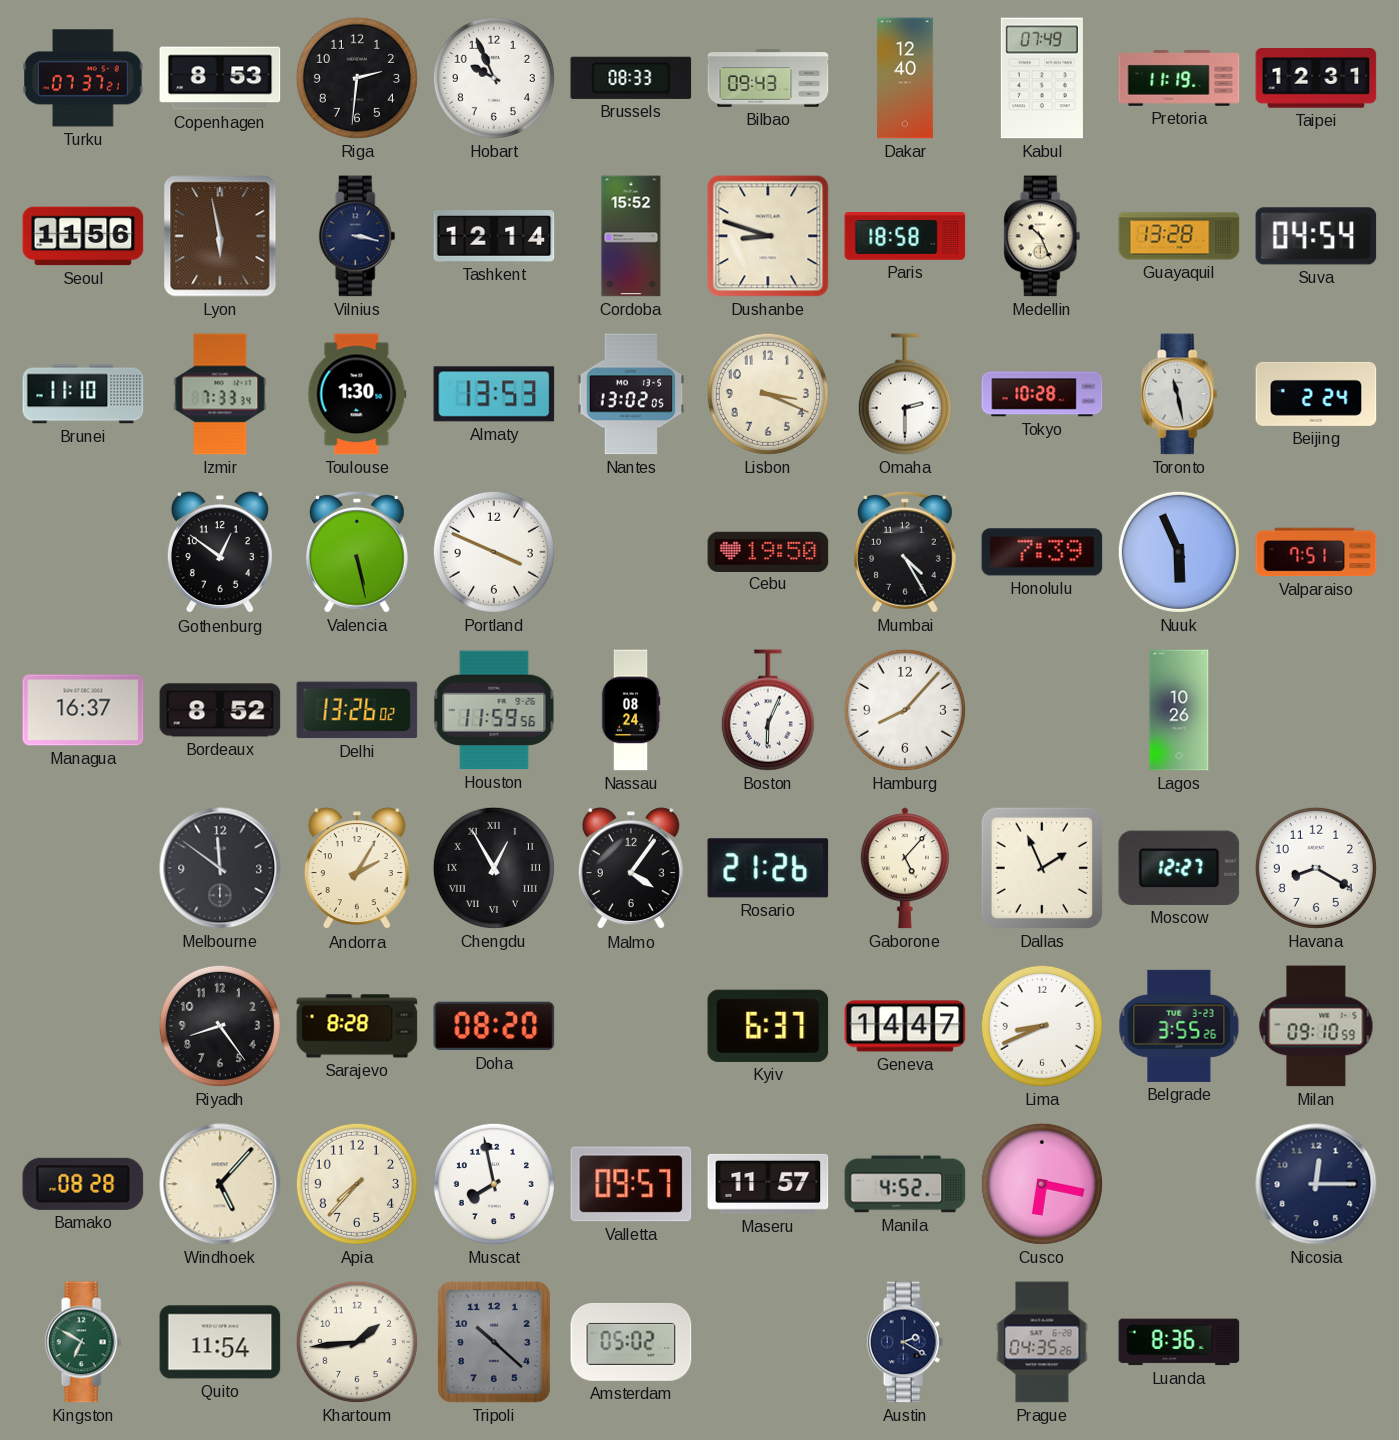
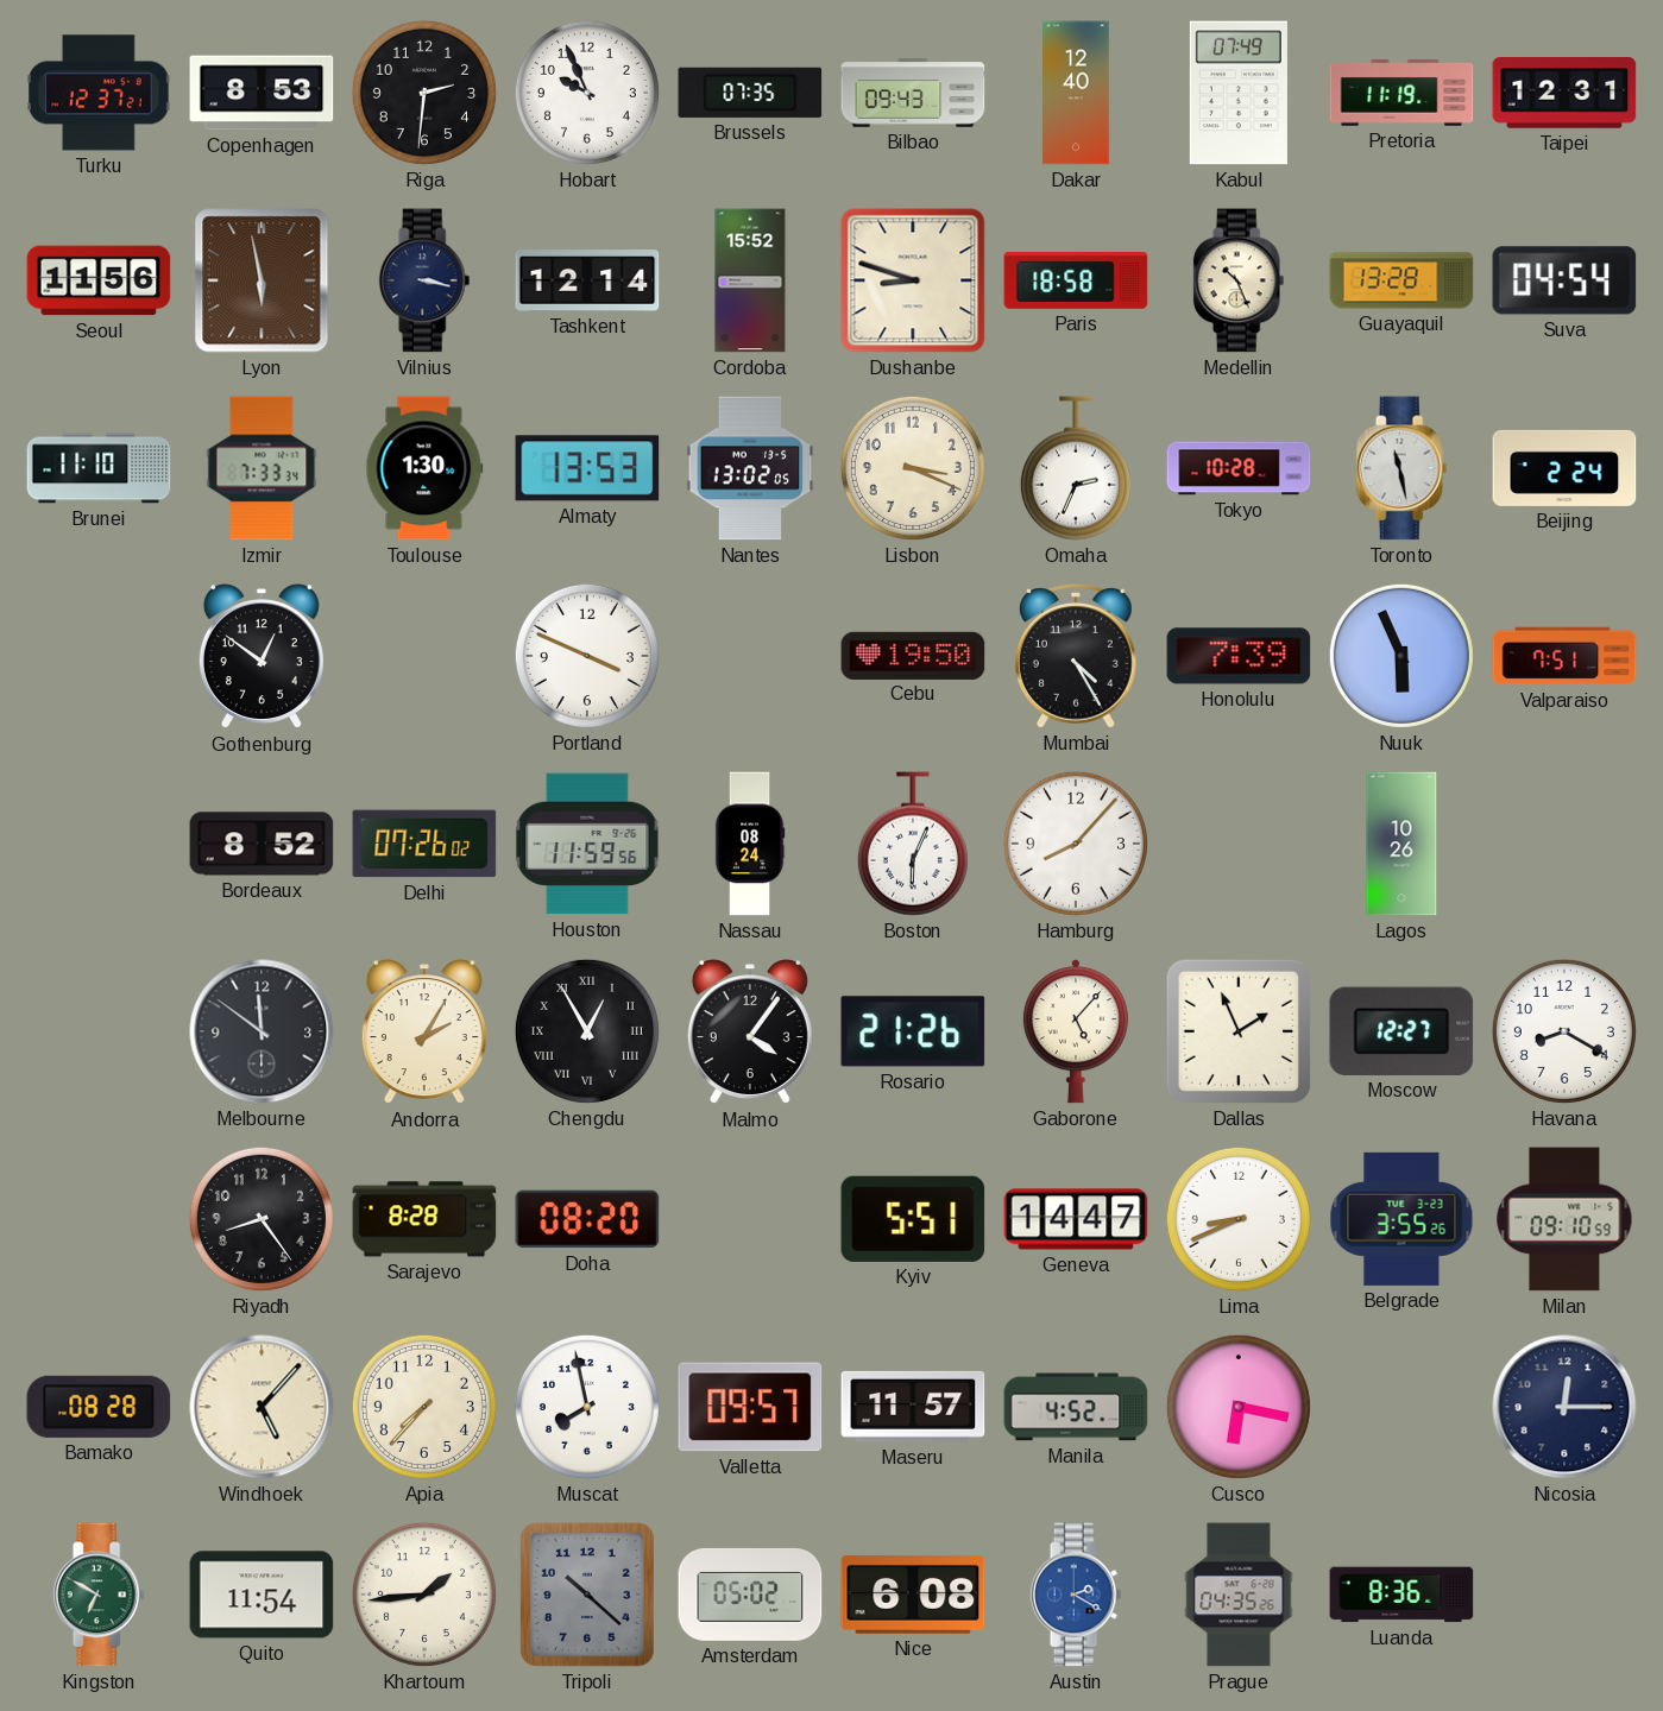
Turku: 07:37 -> 12:37
Brussels: 08:33 -> 07:35
Omaha: 2:30 -> 2:34
Valencia: 5:28 -> none
Managua: 16:37 -> none
Delhi: 13:26 -> 07:26
Kyiv: 6:37 -> 5:51
Nice: none -> 6:08
Austin dial: navy -> blue
